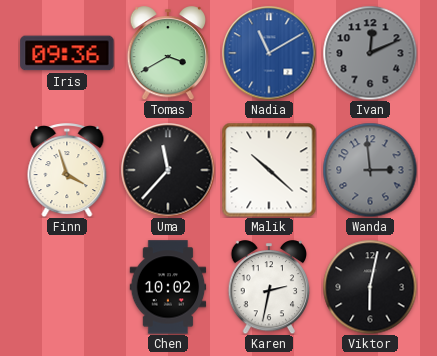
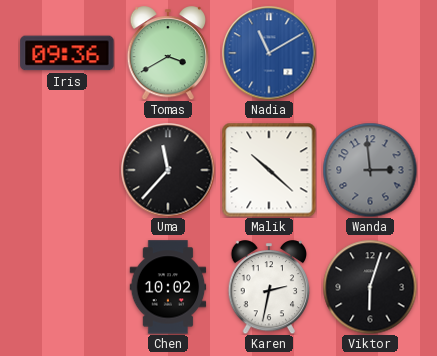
Ivan: 12:11 -> none
Finn: 3:57 -> none
Viktor: 6:02 -> 6:03
